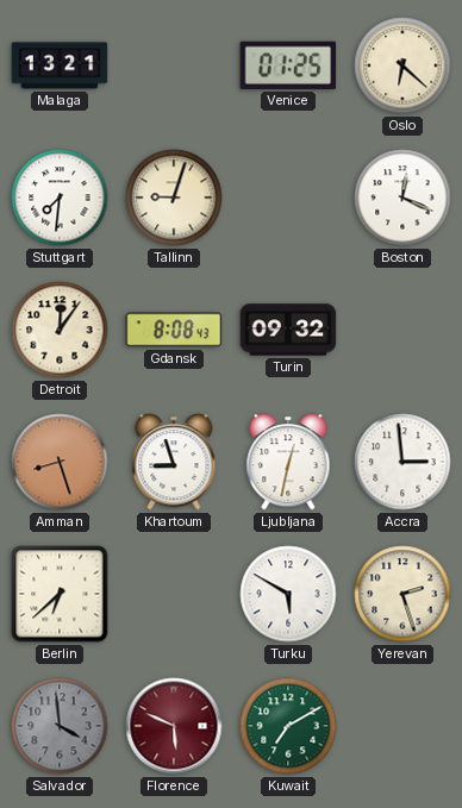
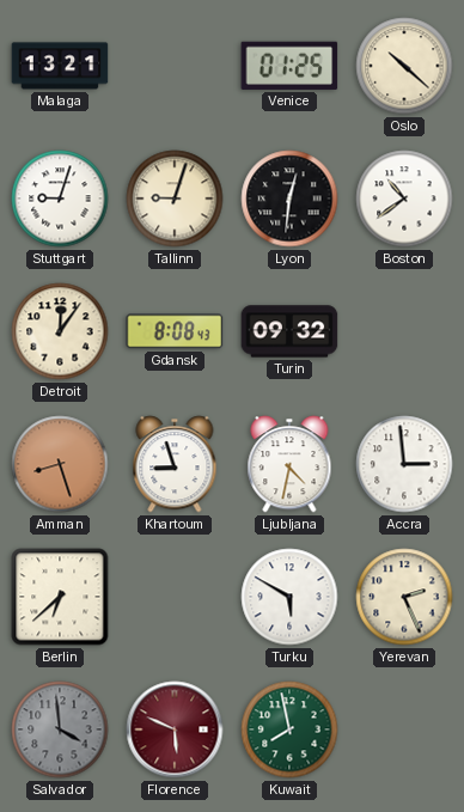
Oslo: 6:22 -> 10:22
Stuttgart: 7:31 -> 9:03
Lyon: none -> 12:31
Boston: 12:19 -> 10:39
Ljubljana: 12:32 -> 4:32
Yerevan: 2:27 -> 2:26
Kuwait: 7:10 -> 7:58
